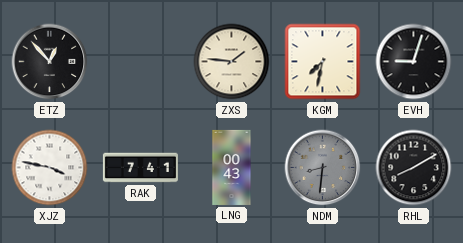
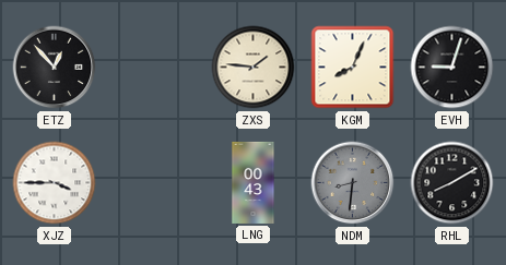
KGM: 7:32 -> 8:04
XJZ: 3:47 -> 3:45
RAK: 7:41 -> none
